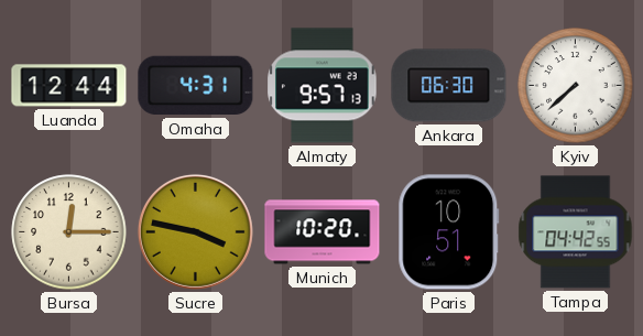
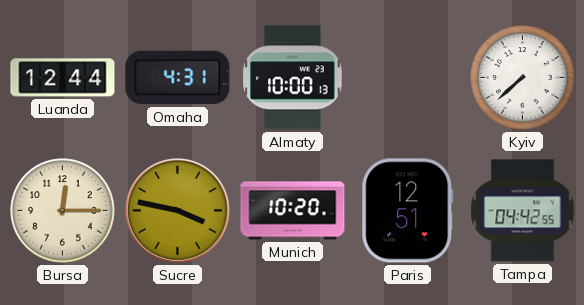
Almaty: 9:57 -> 10:00
Ankara: 06:30 -> none
Paris: 10:51 -> 12:51
